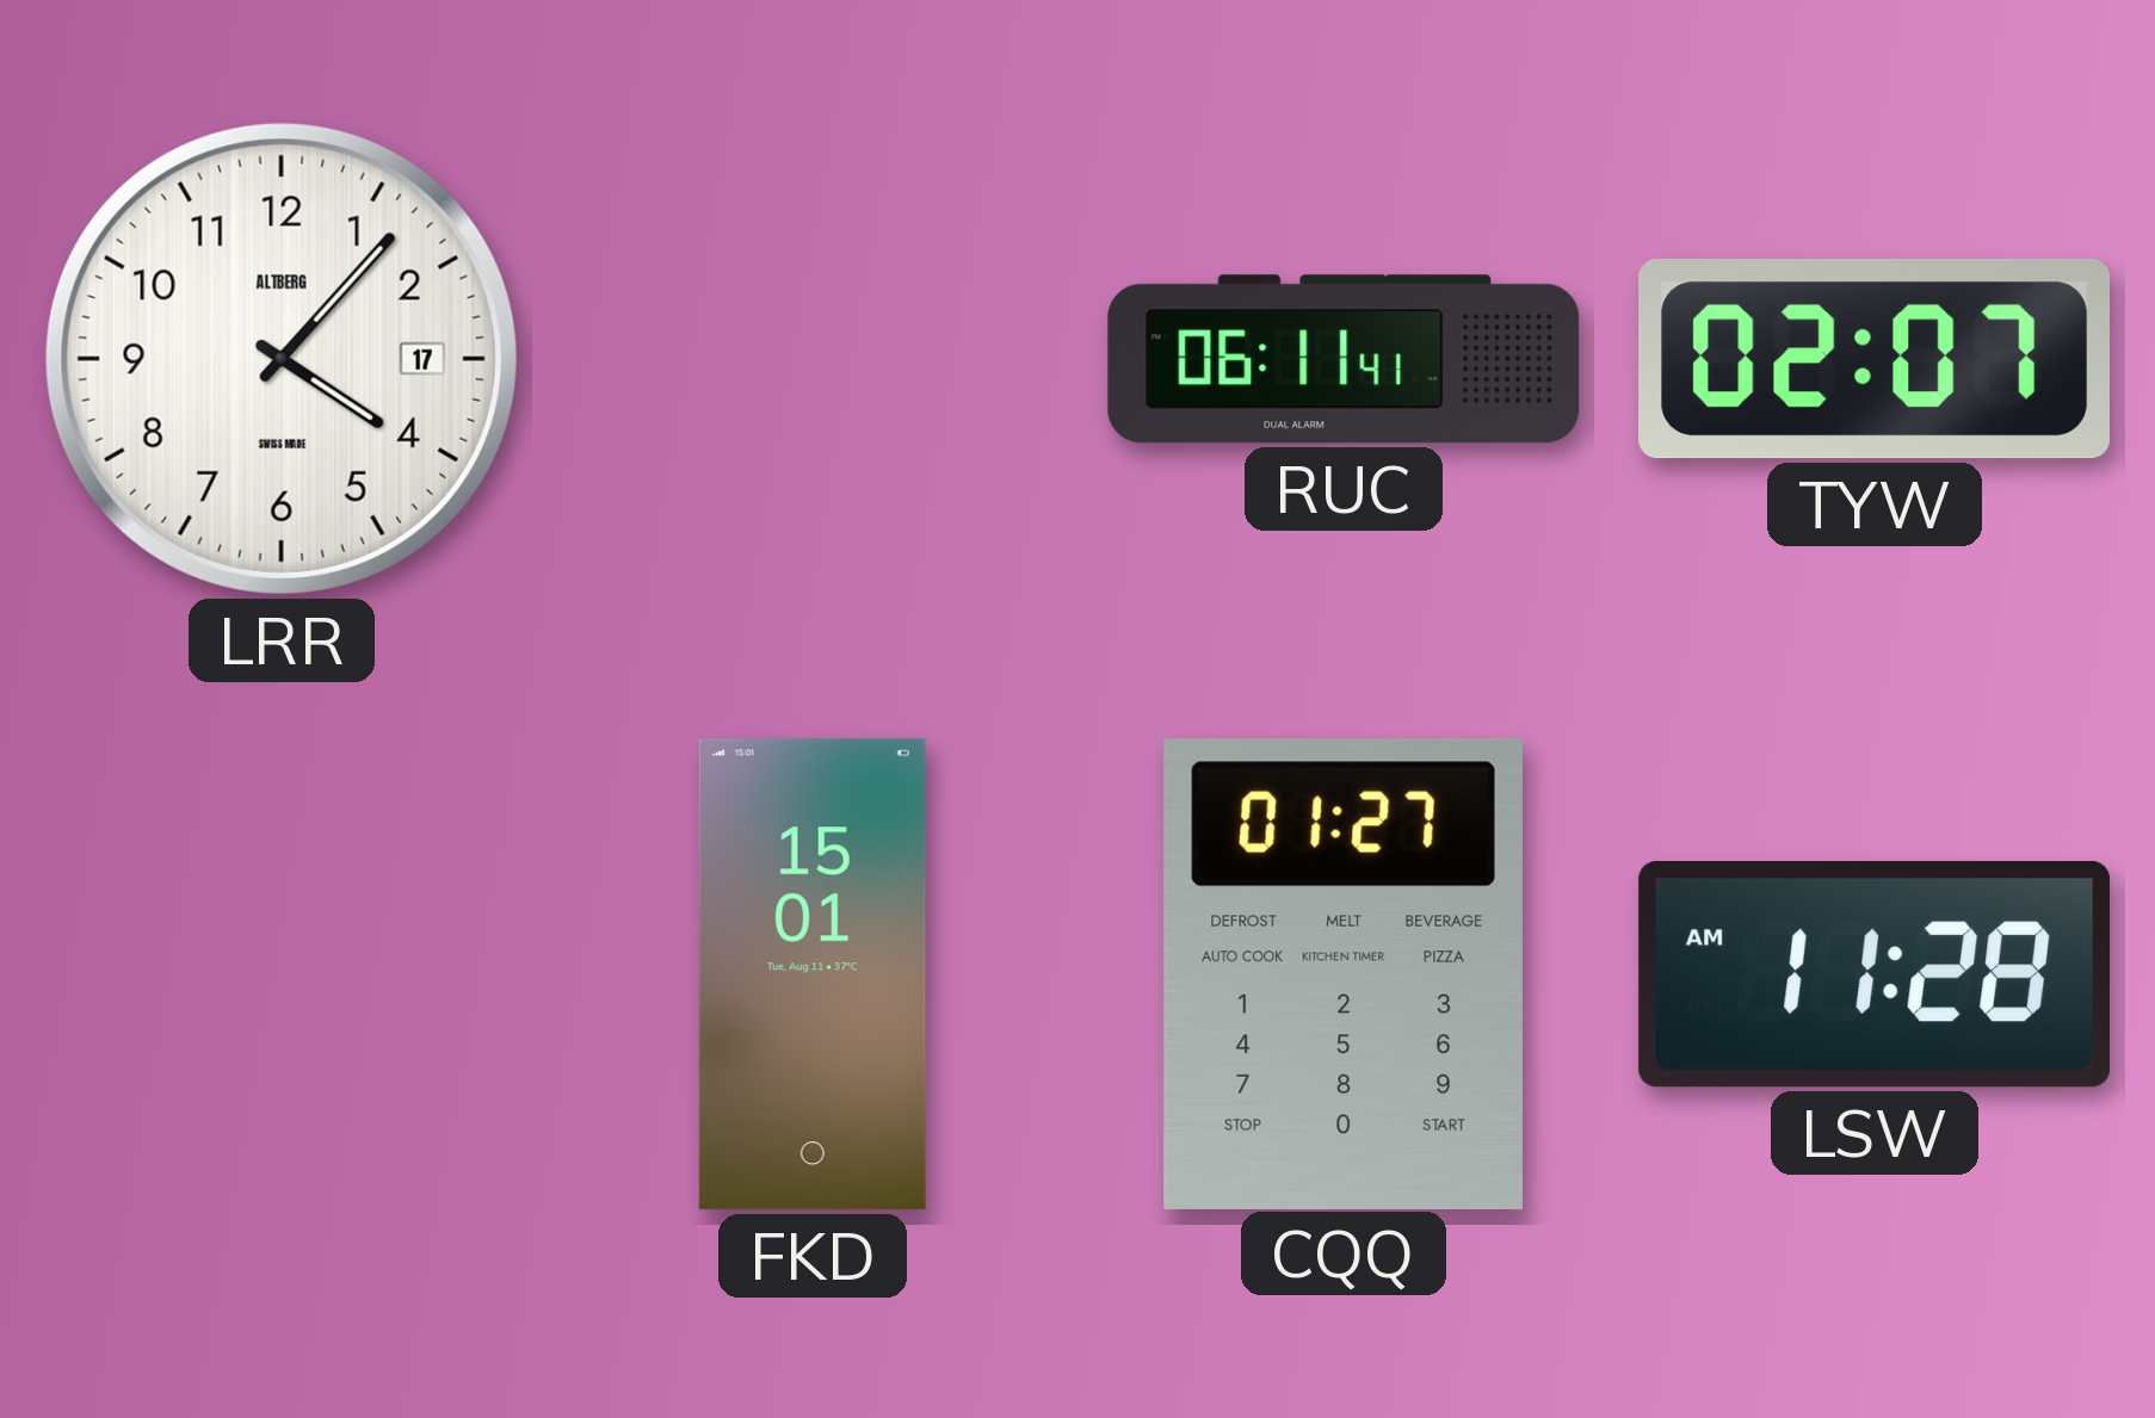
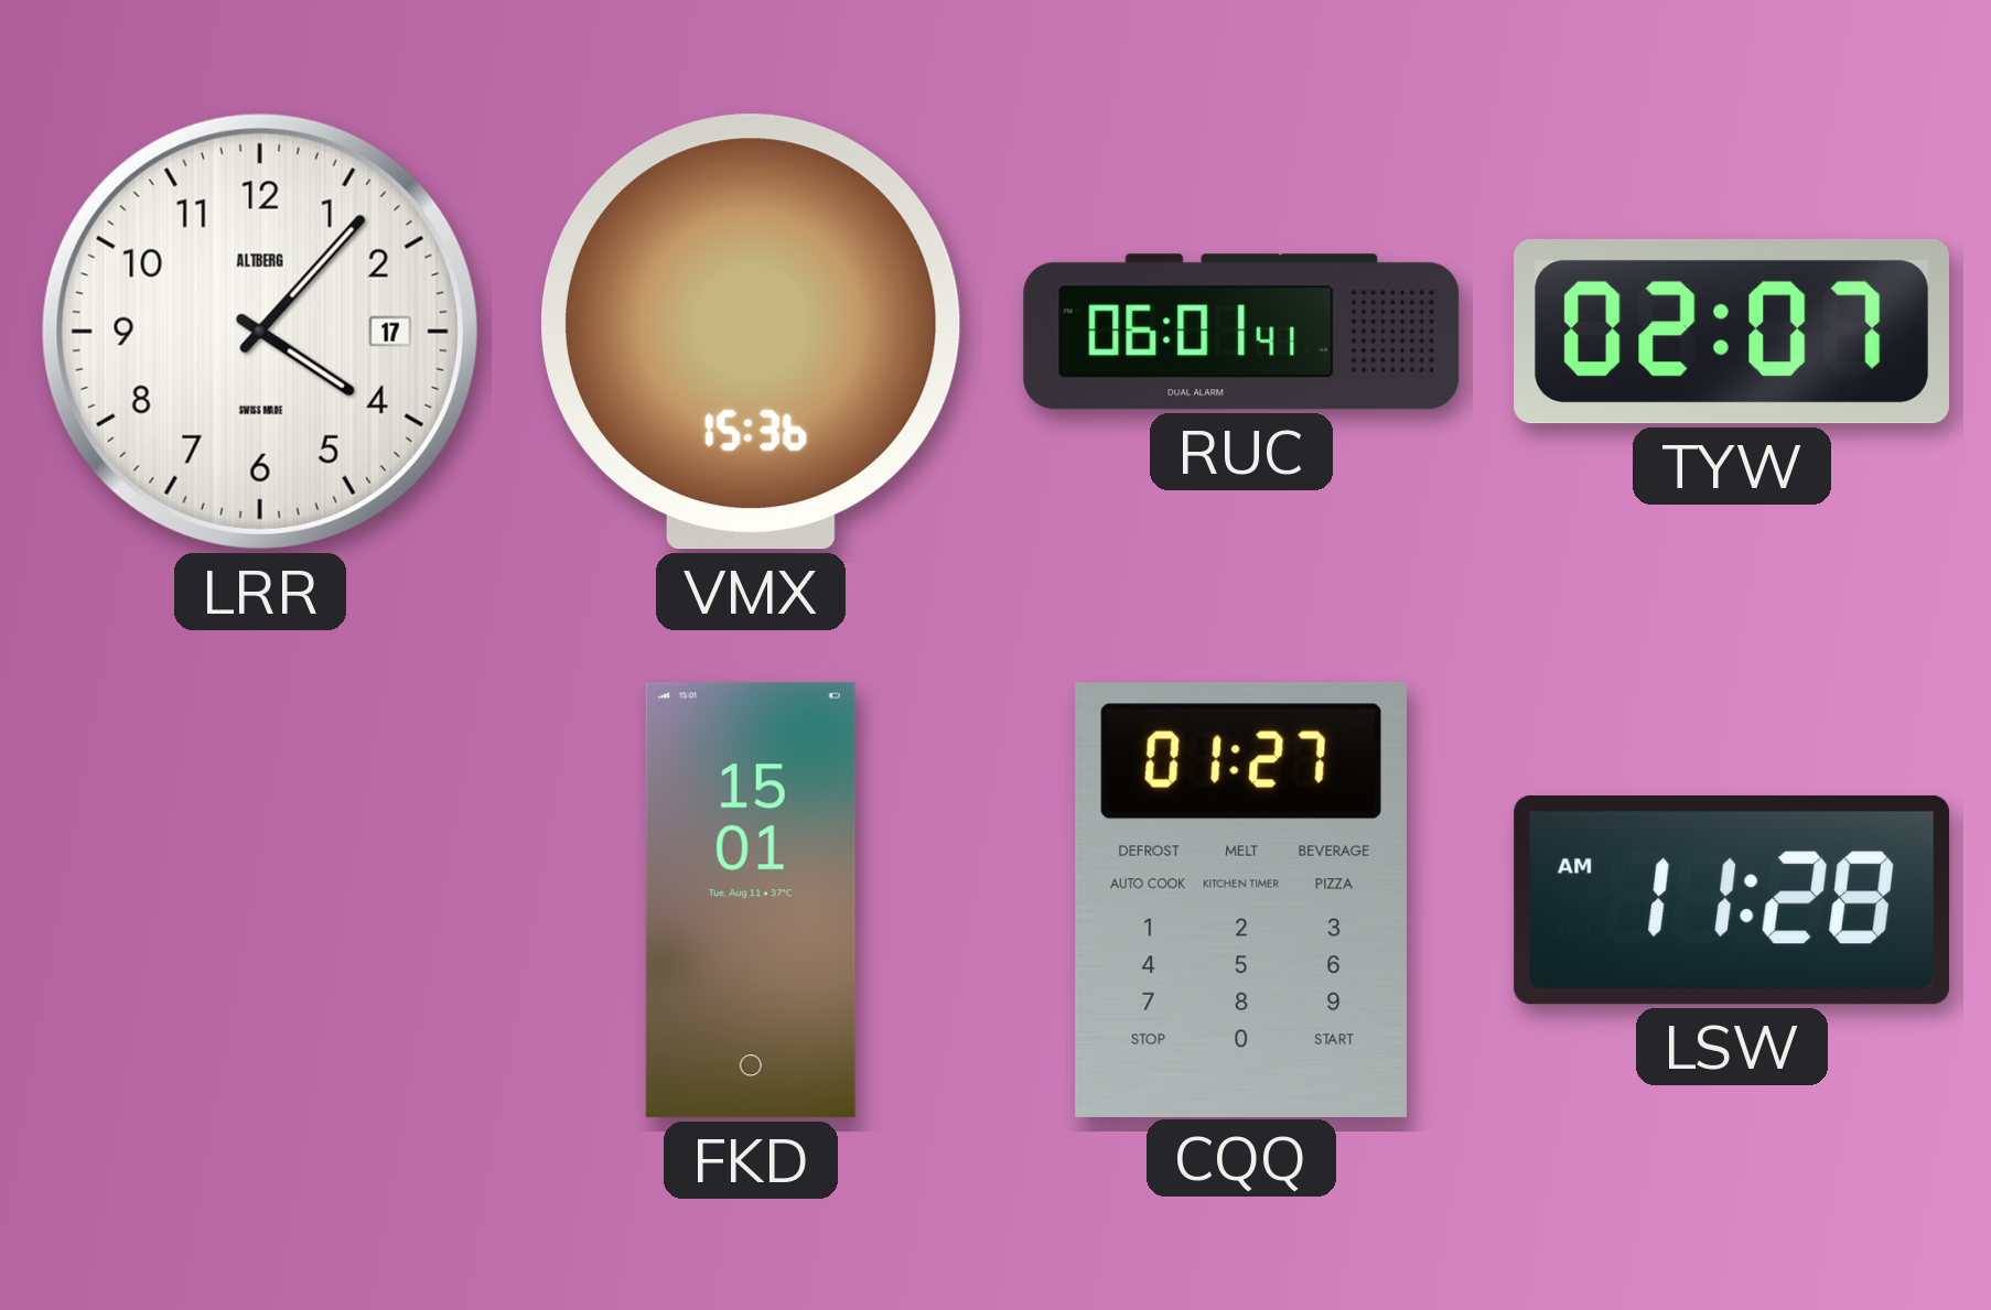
VMX: none -> 15:36
RUC: 06:11 -> 06:01
